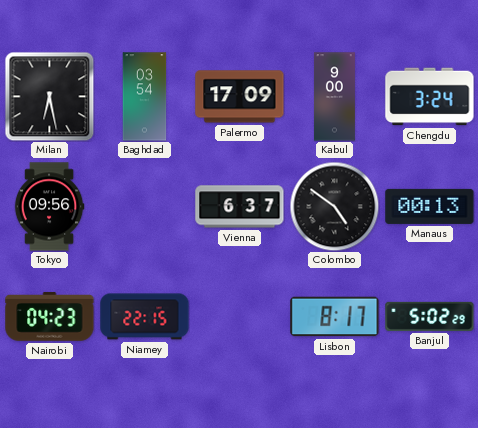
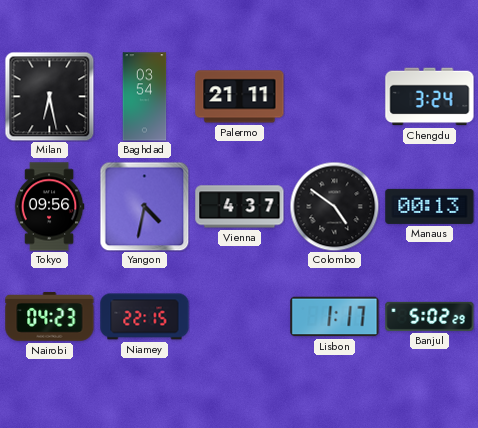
Palermo: 17:09 -> 21:11
Kabul: 9:00 -> none
Yangon: none -> 4:32
Vienna: 6:37 -> 4:37
Lisbon: 8:17 -> 1:17
